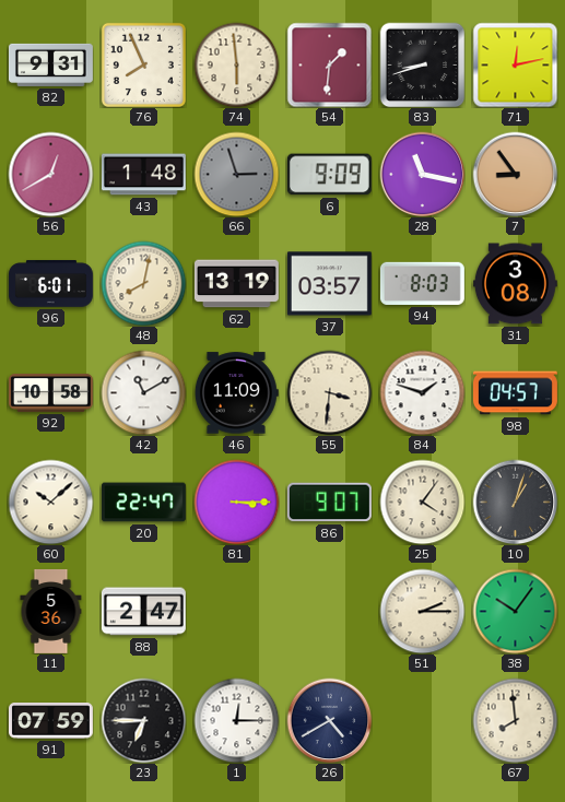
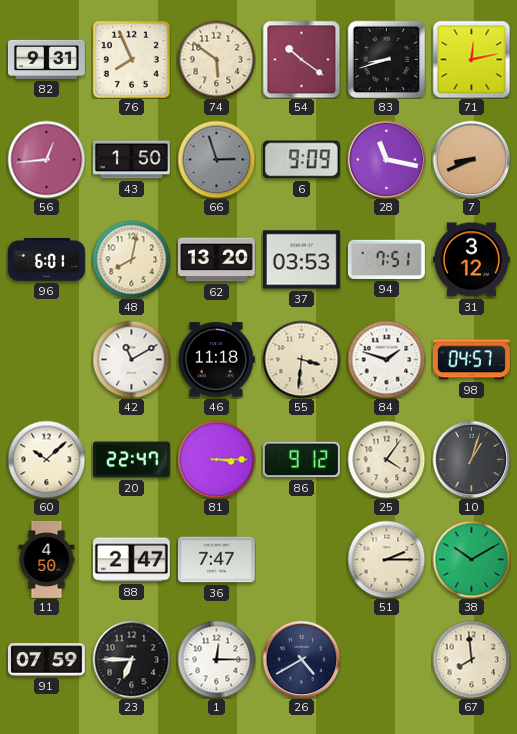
74: 5:59 -> 5:51
54: 1:31 -> 10:21
56: 12:40 -> 12:44
43: 1:48 -> 1:50
7: 8:54 -> 8:41
62: 13:19 -> 13:20
37: 03:57 -> 03:53
94: 8:03 -> 7:51
31: 3:08 -> 3:12
92: 10:58 -> none
46: 11:09 -> 11:18
86: 9:07 -> 9:12
11: 5:36 -> 4:50
36: none -> 7:47
38: 10:06 -> 10:10
